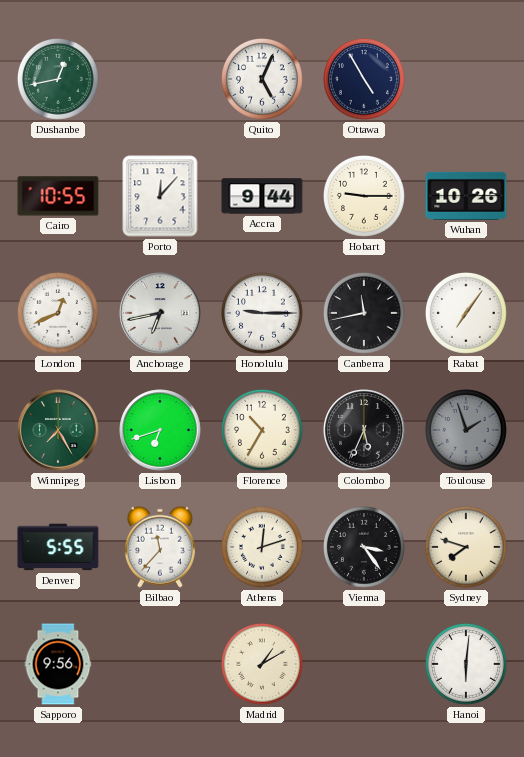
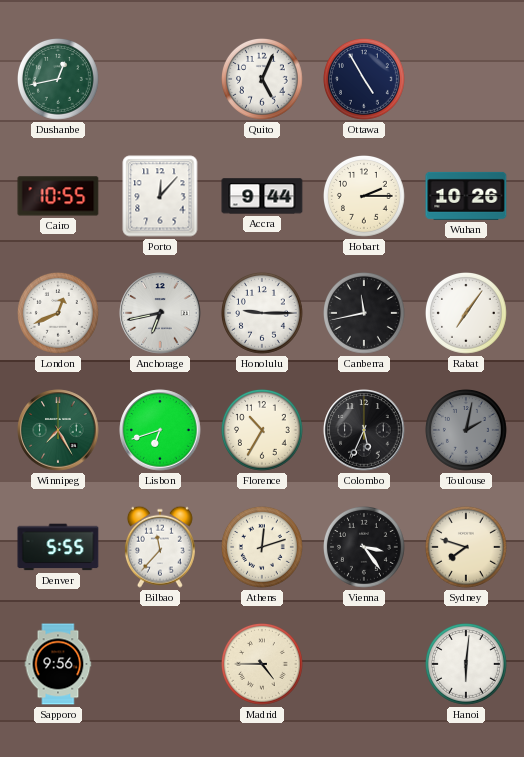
Hobart: 9:15 -> 2:15
Toulouse: 1:57 -> 2:02
Madrid: 1:10 -> 4:45
